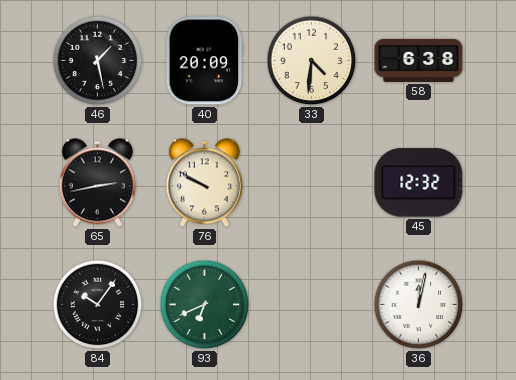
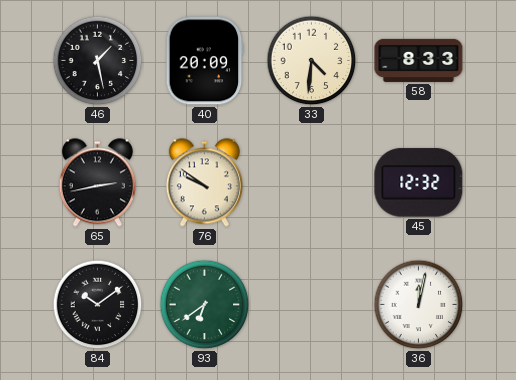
58: 6:38 -> 8:33
76: 9:50 -> 9:51
84: 10:06 -> 10:09
93: 6:41 -> 6:39
